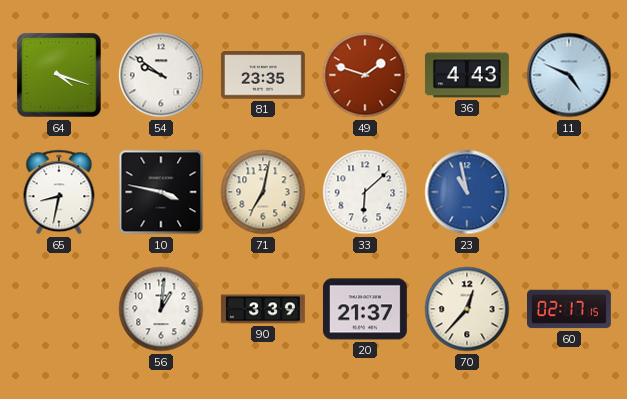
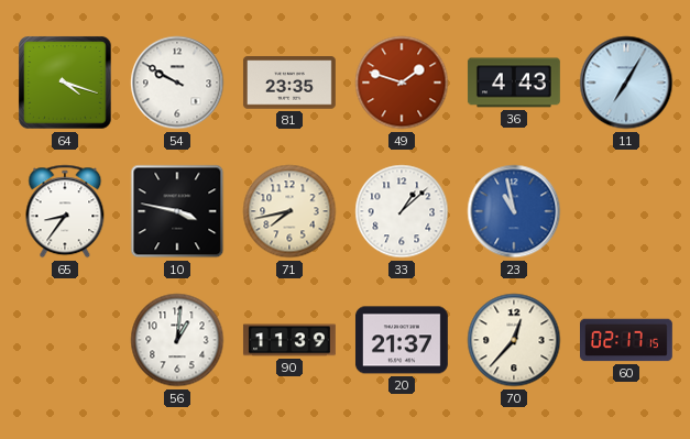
54: 9:51 -> 9:50
11: 4:49 -> 7:05
65: 8:32 -> 8:36
71: 7:02 -> 7:43
33: 6:08 -> 1:08
90: 3:39 -> 11:39
